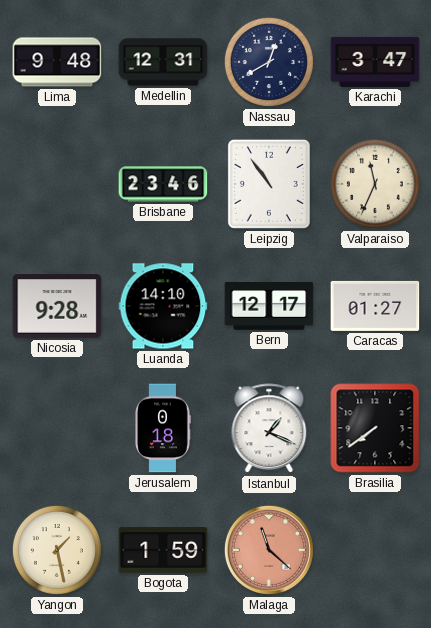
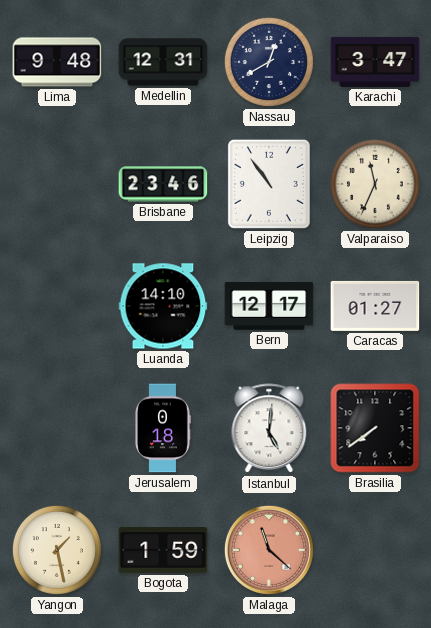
Nicosia: 9:28 -> none
Istanbul: 1:19 -> 5:01
